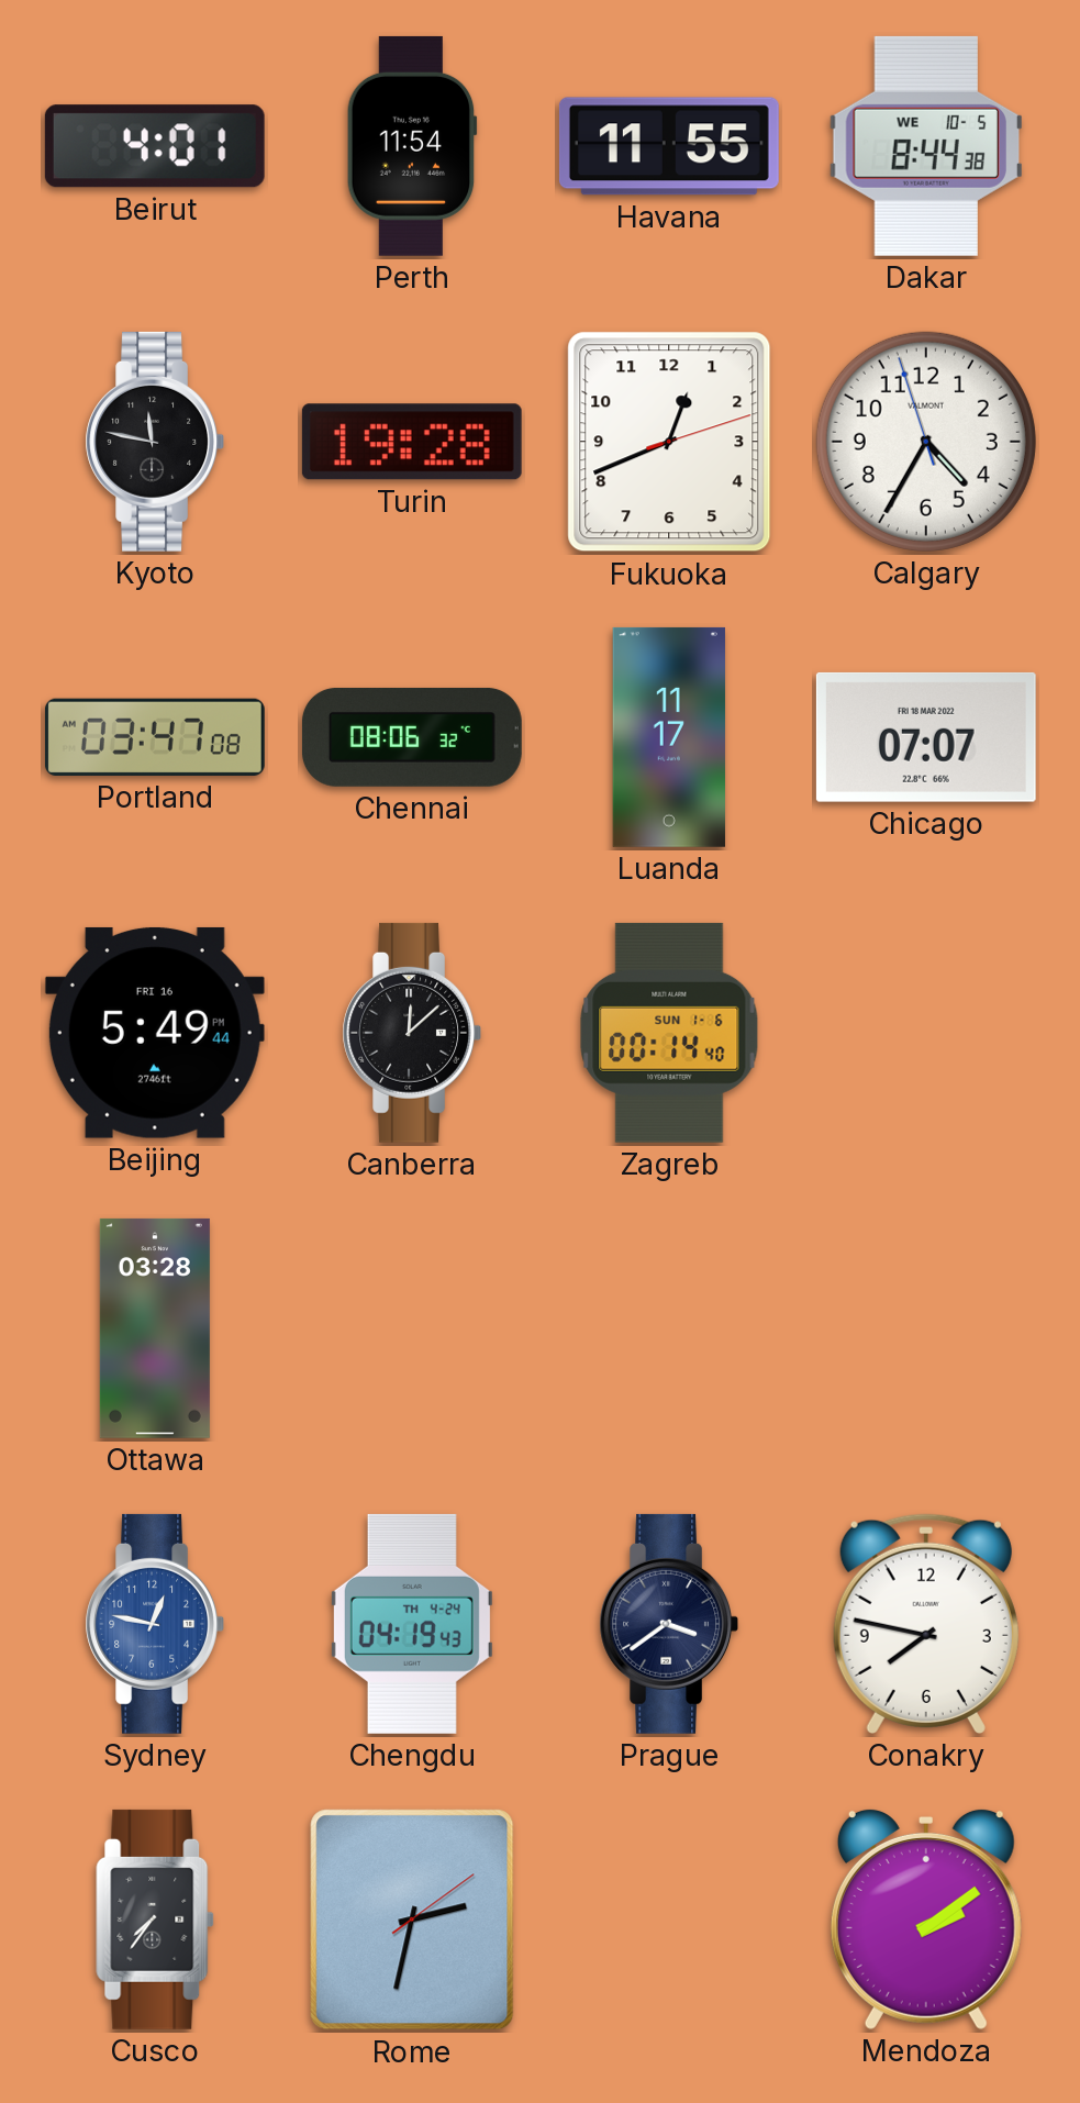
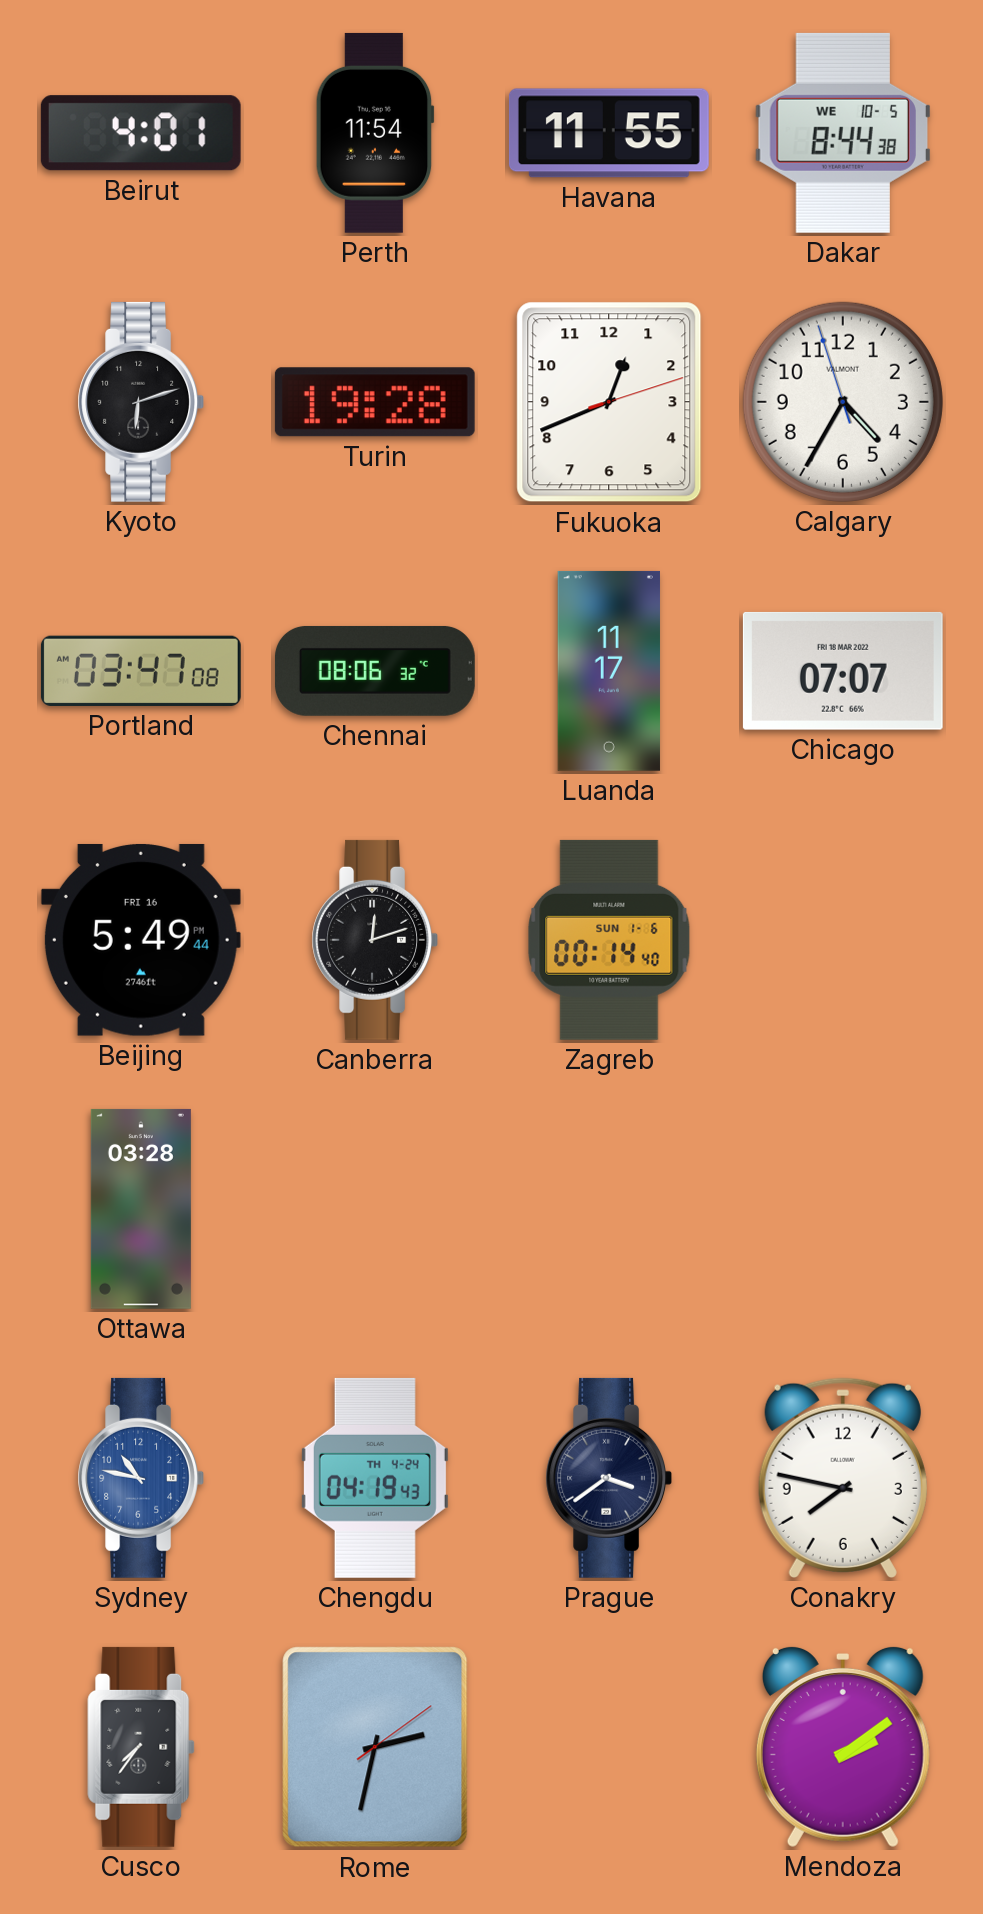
Kyoto: 11:47 -> 6:12
Canberra: 12:08 -> 12:12
Sydney: 12:47 -> 10:47
